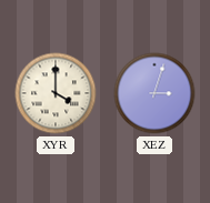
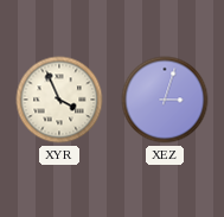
XYR: 4:00 -> 3:56
